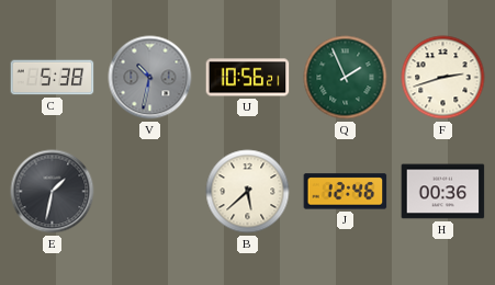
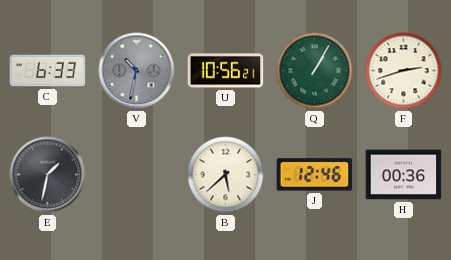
C: 5:38 -> 6:33
Q: 1:56 -> 1:05
